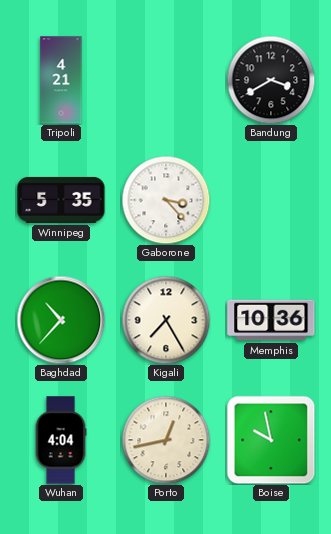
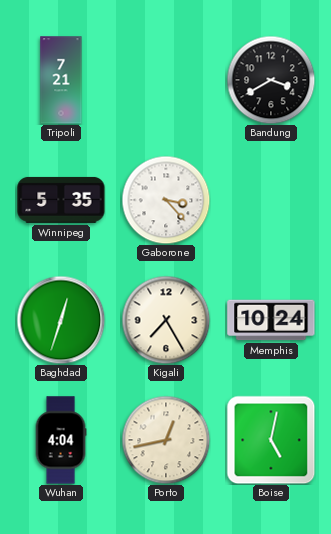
Tripoli: 4:21 -> 7:21
Baghdad: 10:37 -> 12:33
Memphis: 10:36 -> 10:24
Boise: 9:58 -> 5:02
